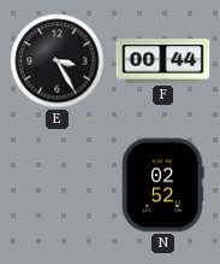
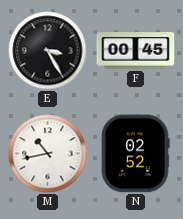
F: 00:44 -> 00:45
M: none -> 10:43
